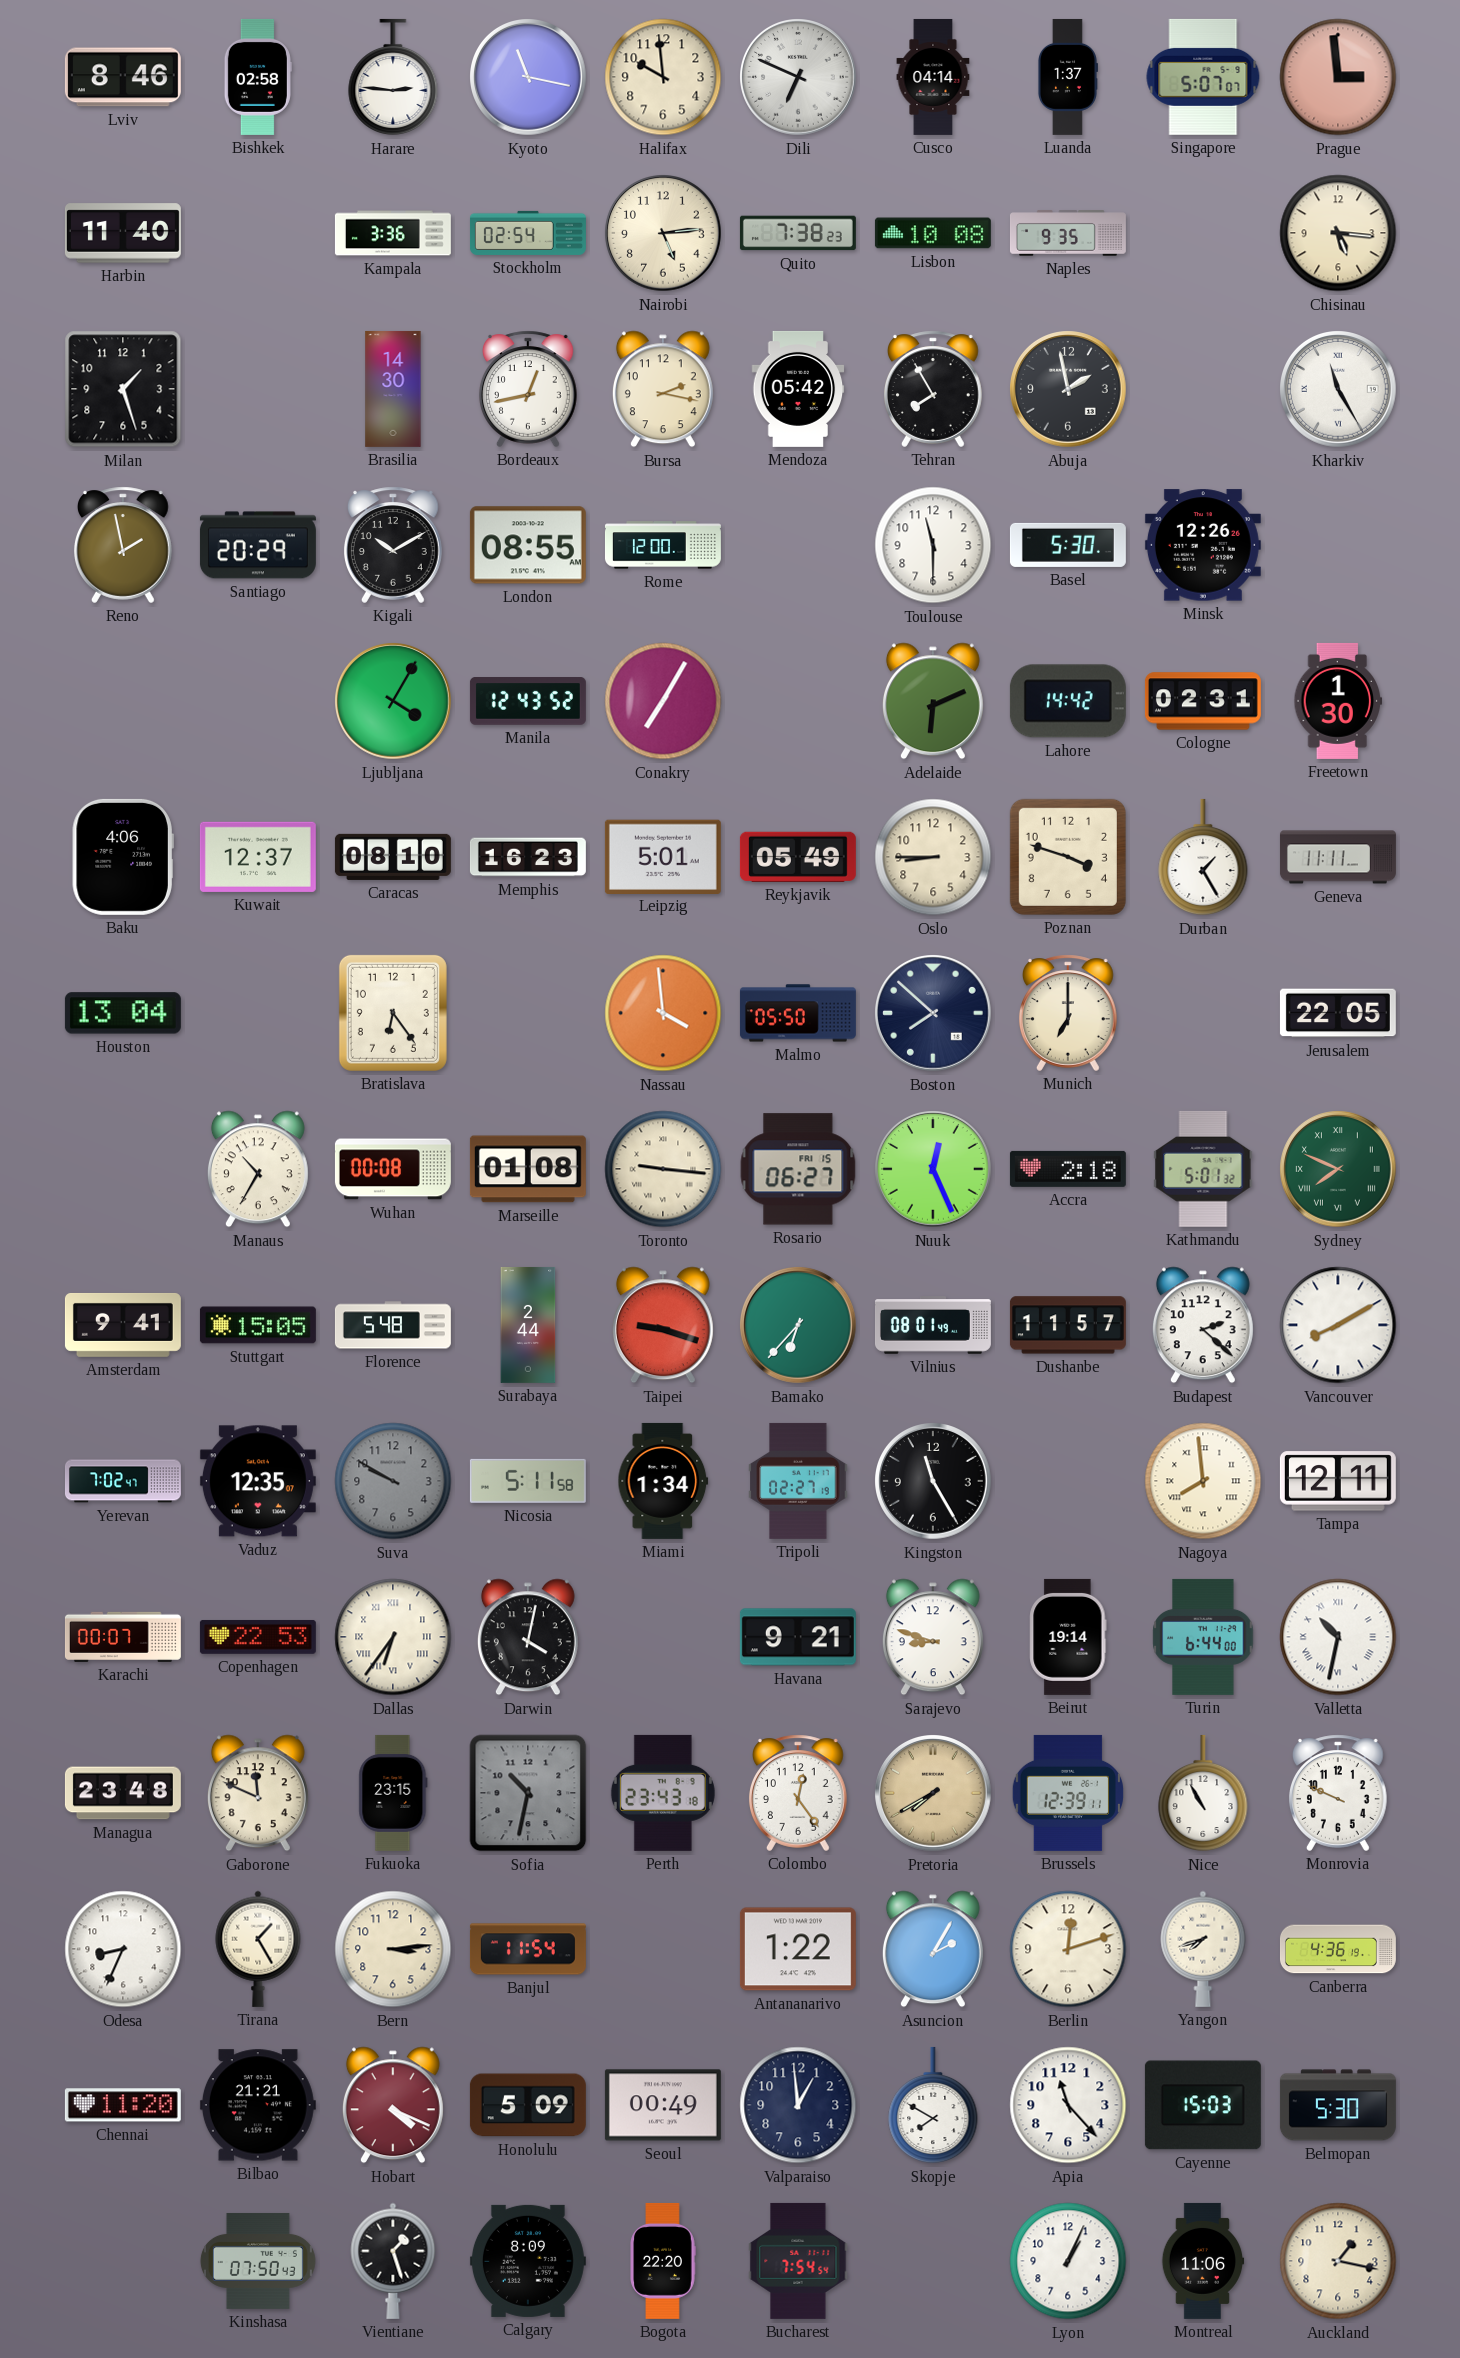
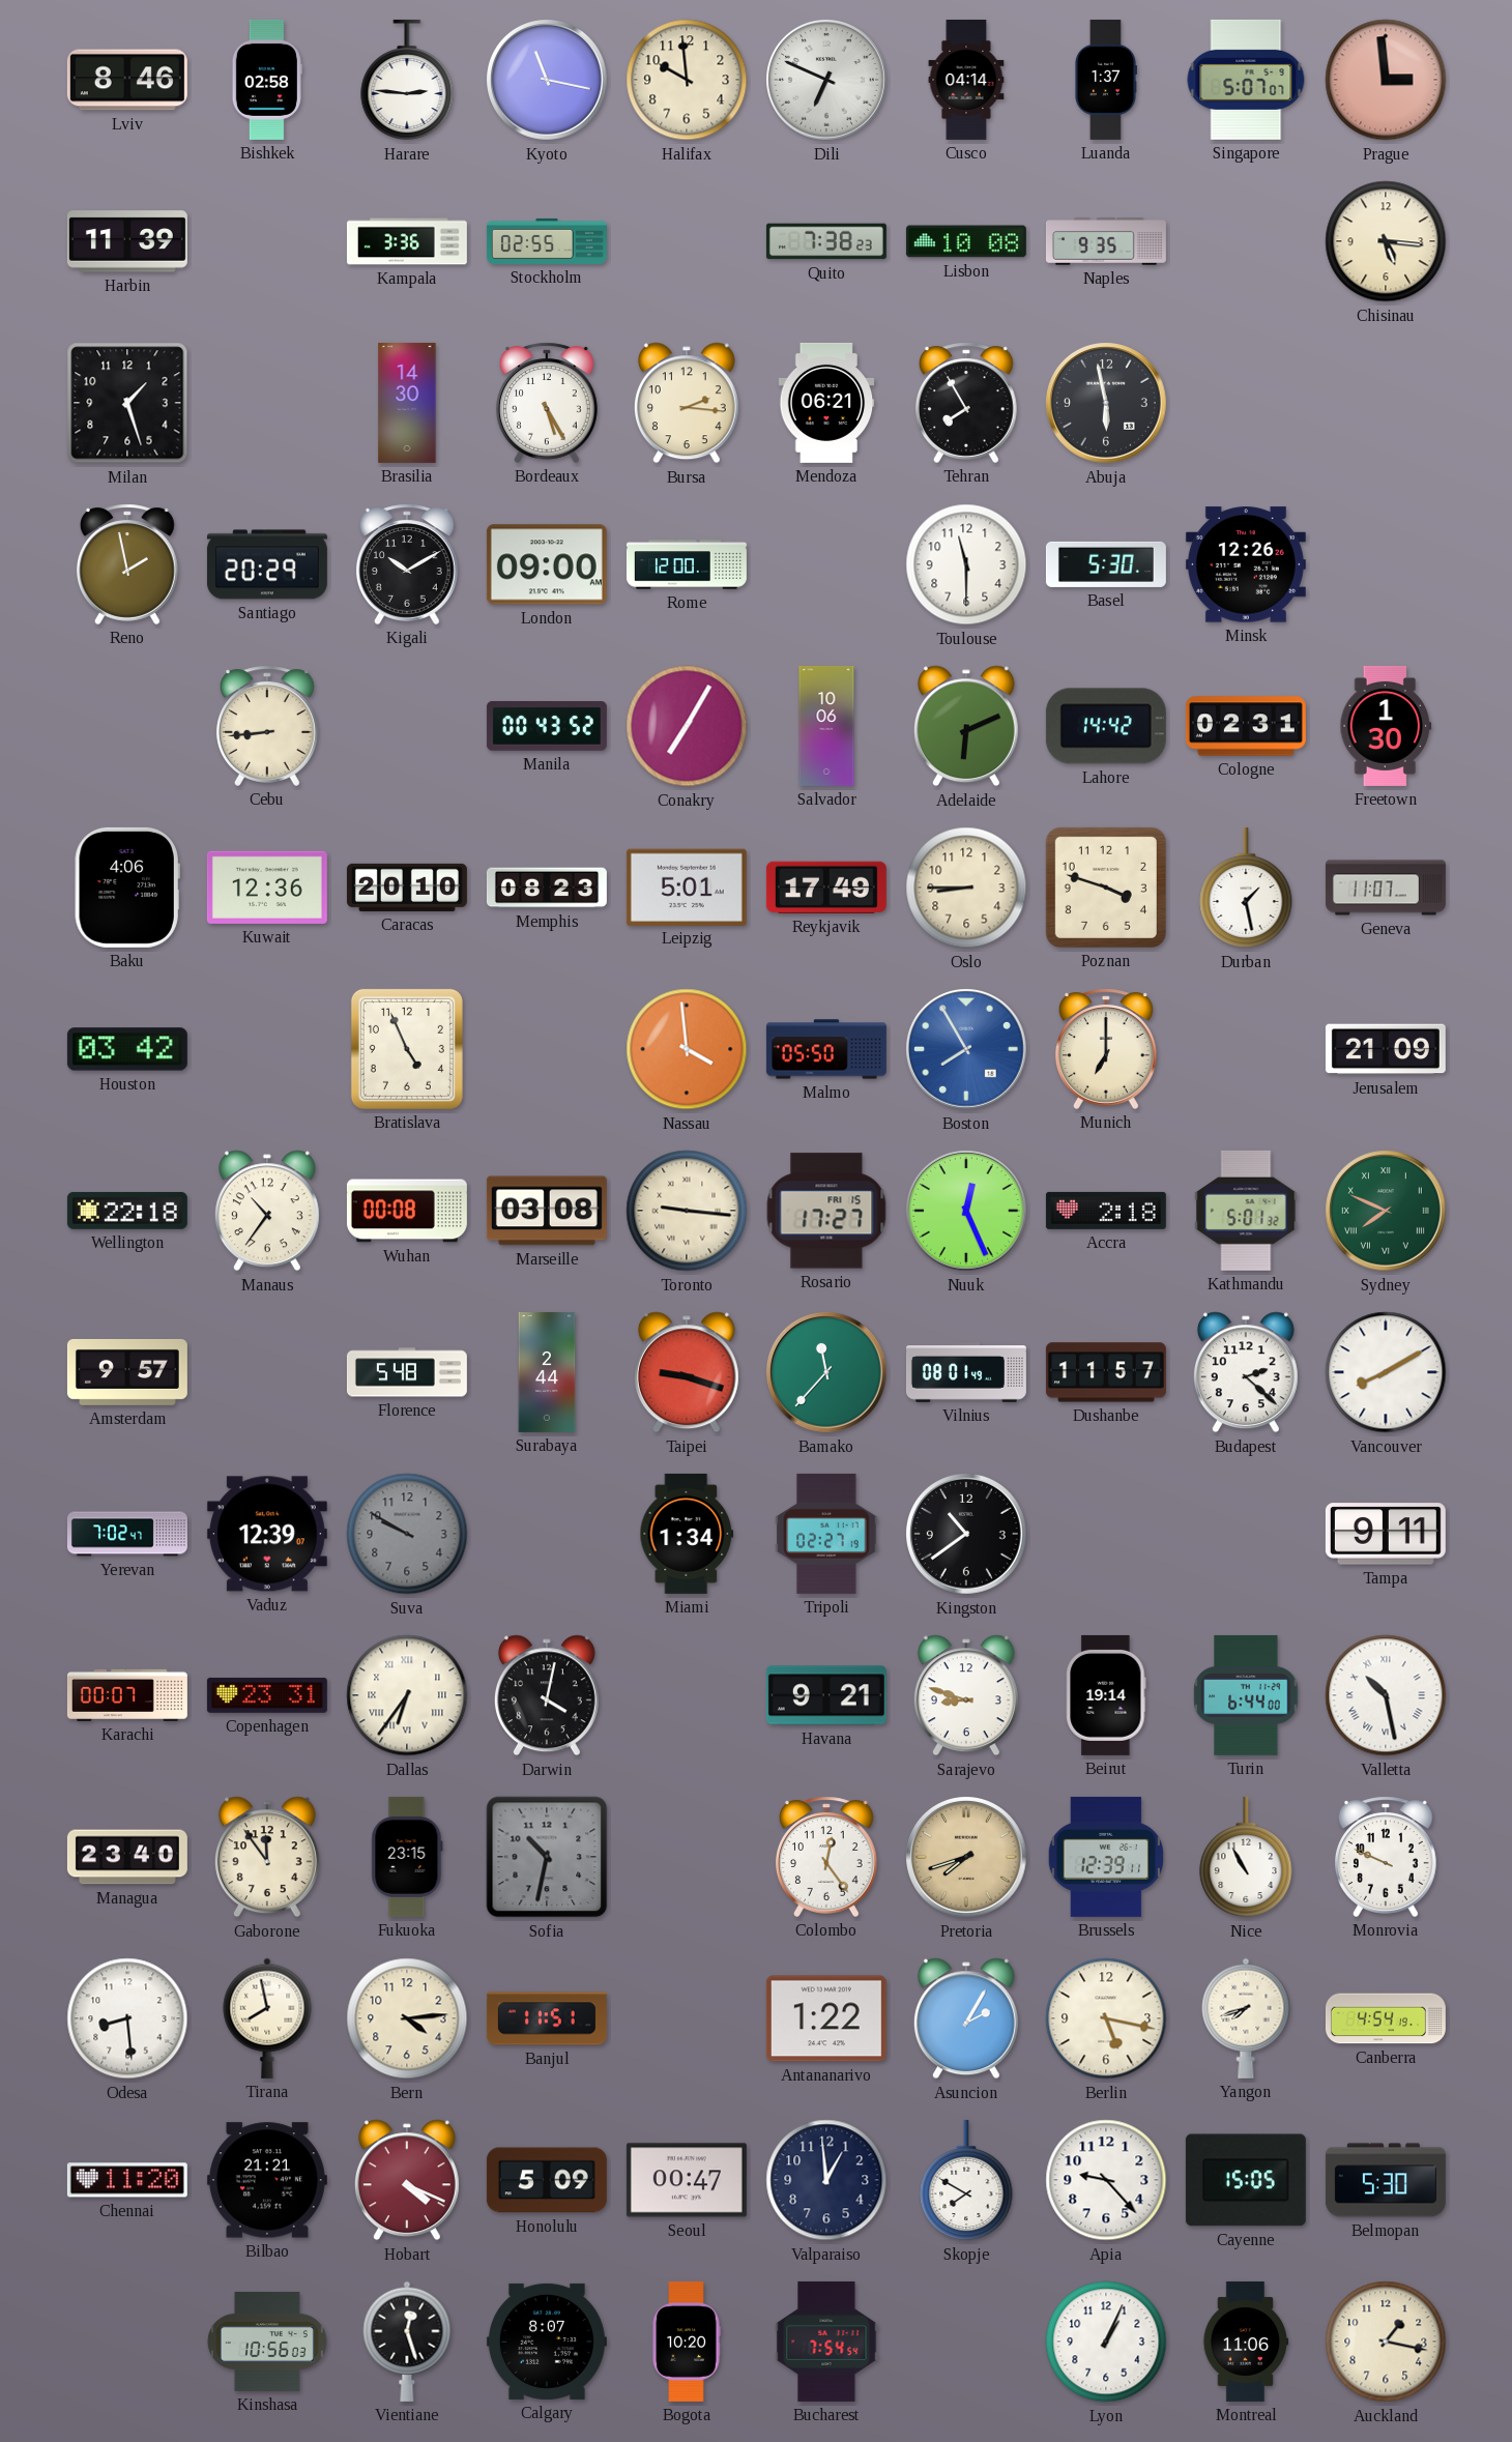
Harbin: 11:40 -> 11:39
Stockholm: 02:54 -> 02:55
Nairobi: 5:14 -> none
Bordeaux: 12:43 -> 5:25
Bursa: 2:17 -> 2:16
Mendoza: 05:42 -> 06:21
Abuja: 1:58 -> 5:58
Kharkiv: 11:25 -> none
London: 08:55 -> 09:00
Cebu: none -> 8:44
Ljubljana: 4:05 -> none
Manila: 12:43 -> 00:43
Salvador: none -> 10:06
Kuwait: 12:37 -> 12:36
Caracas: 08:10 -> 20:10
Memphis: 16:23 -> 08:23
Reykjavik: 05:49 -> 17:49
Durban: 1:25 -> 1:28
Geneva: 11:11 -> 11:07
Houston: 13:04 -> 03:42
Bratislava: 6:24 -> 4:56
Boston: 7:52 -> 7:55
Boston dial: navy -> blue
Jerusalem: 22:05 -> 21:09
Wellington: none -> 22:18
Manaus: 10:35 -> 10:36
Marseille: 01:08 -> 03:08
Rosario: 06:27 -> 17:27
Amsterdam: 9:41 -> 9:57
Stuttgart: 15:05 -> none
Bamako: 6:37 -> 11:37
Vaduz: 12:35 -> 12:39
Nicosia: 5:11 -> none
Kingston: 11:25 -> 10:39
Nagoya: 7:59 -> none
Tampa: 12:11 -> 9:11
Copenhagen: 22:53 -> 23:31
Valletta: 10:32 -> 10:28
Managua: 23:48 -> 23:40
Gaborone: 11:49 -> 11:54
Perth: 23:43 -> none
Pretoria: 7:40 -> 7:42
Odesa: 8:34 -> 8:29
Tirana: 1:25 -> 7:58
Bern: 3:14 -> 4:14
Banjul: 11:54 -> 11:51
Berlin: 12:12 -> 5:17
Canberra: 4:36 -> 4:54
Seoul: 00:49 -> 00:47
Apia: 11:23 -> 9:23
Cayenne: 15:03 -> 15:05
Kinshasa: 07:50 -> 10:56
Vientiane: 1:27 -> 12:27
Calgary: 8:09 -> 8:07
Bogota: 22:20 -> 10:20
